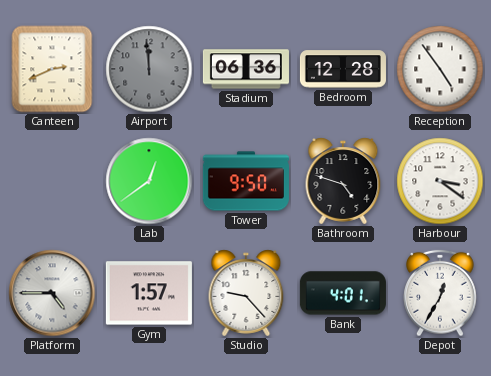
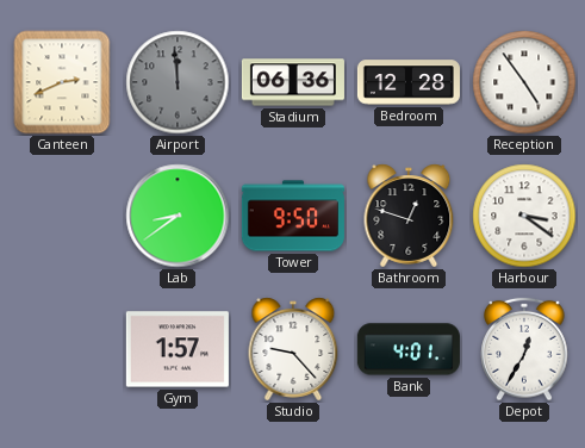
Lab: 12:39 -> 8:39
Bathroom: 4:48 -> 12:48
Platform: 4:45 -> none
